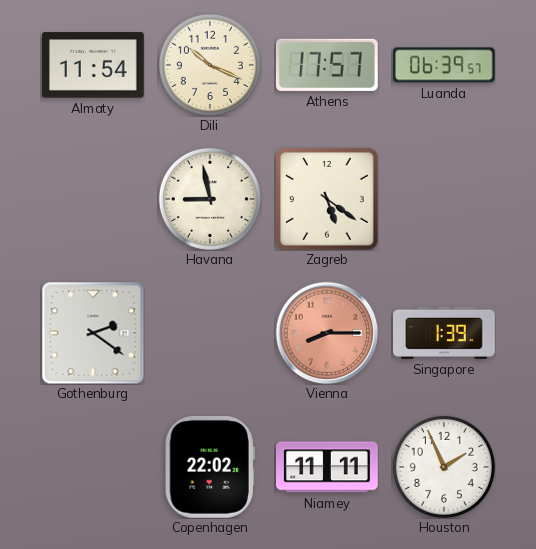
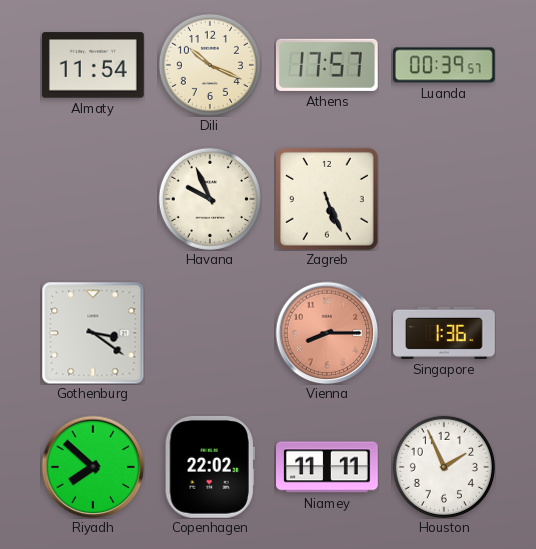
Luanda: 06:39 -> 00:39
Havana: 8:58 -> 9:56
Zagreb: 5:21 -> 5:26
Gothenburg: 2:21 -> 3:21
Singapore: 1:39 -> 1:36
Riyadh: none -> 7:52
